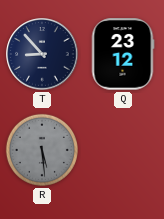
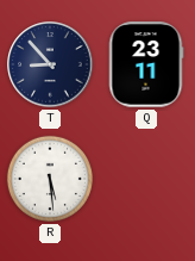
Q: 23:12 -> 23:11
R dial: grey -> white
